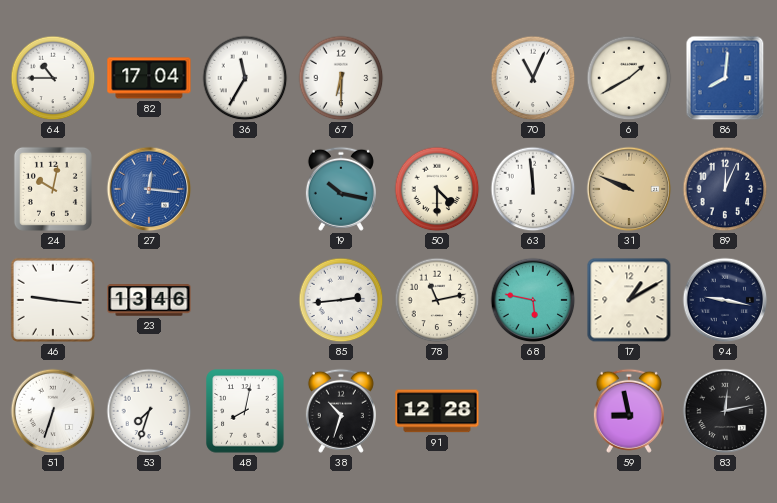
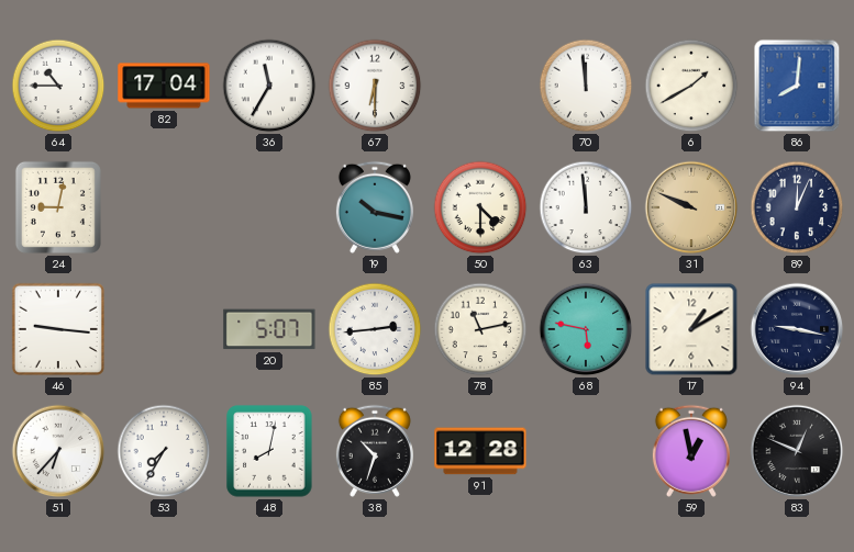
70: 11:04 -> 11:59
24: 10:02 -> 9:02
27: 12:16 -> none
23: 13:46 -> none
20: none -> 5:07
51: 6:33 -> 6:37
53: 7:33 -> 7:35
59: 8:58 -> 12:58
83: 12:13 -> 12:49
